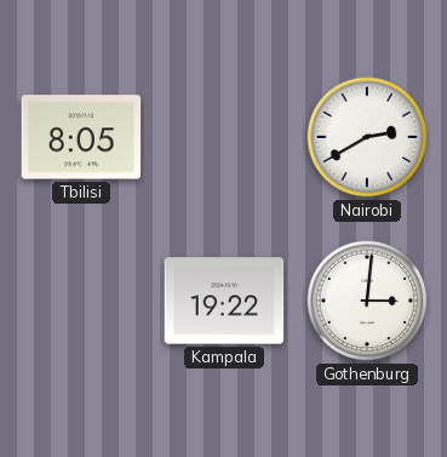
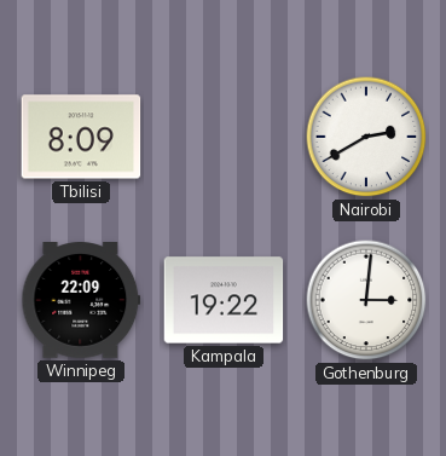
Tbilisi: 8:05 -> 8:09
Winnipeg: none -> 22:09
